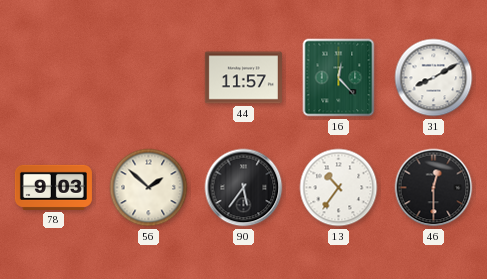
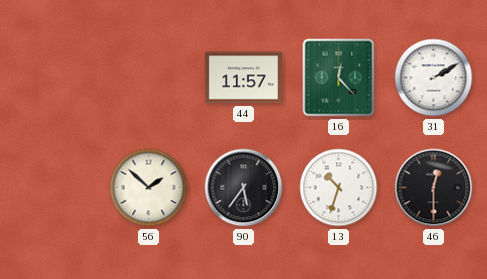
31: 8:10 -> 2:10
78: 9:03 -> none
13: 10:36 -> 10:33
